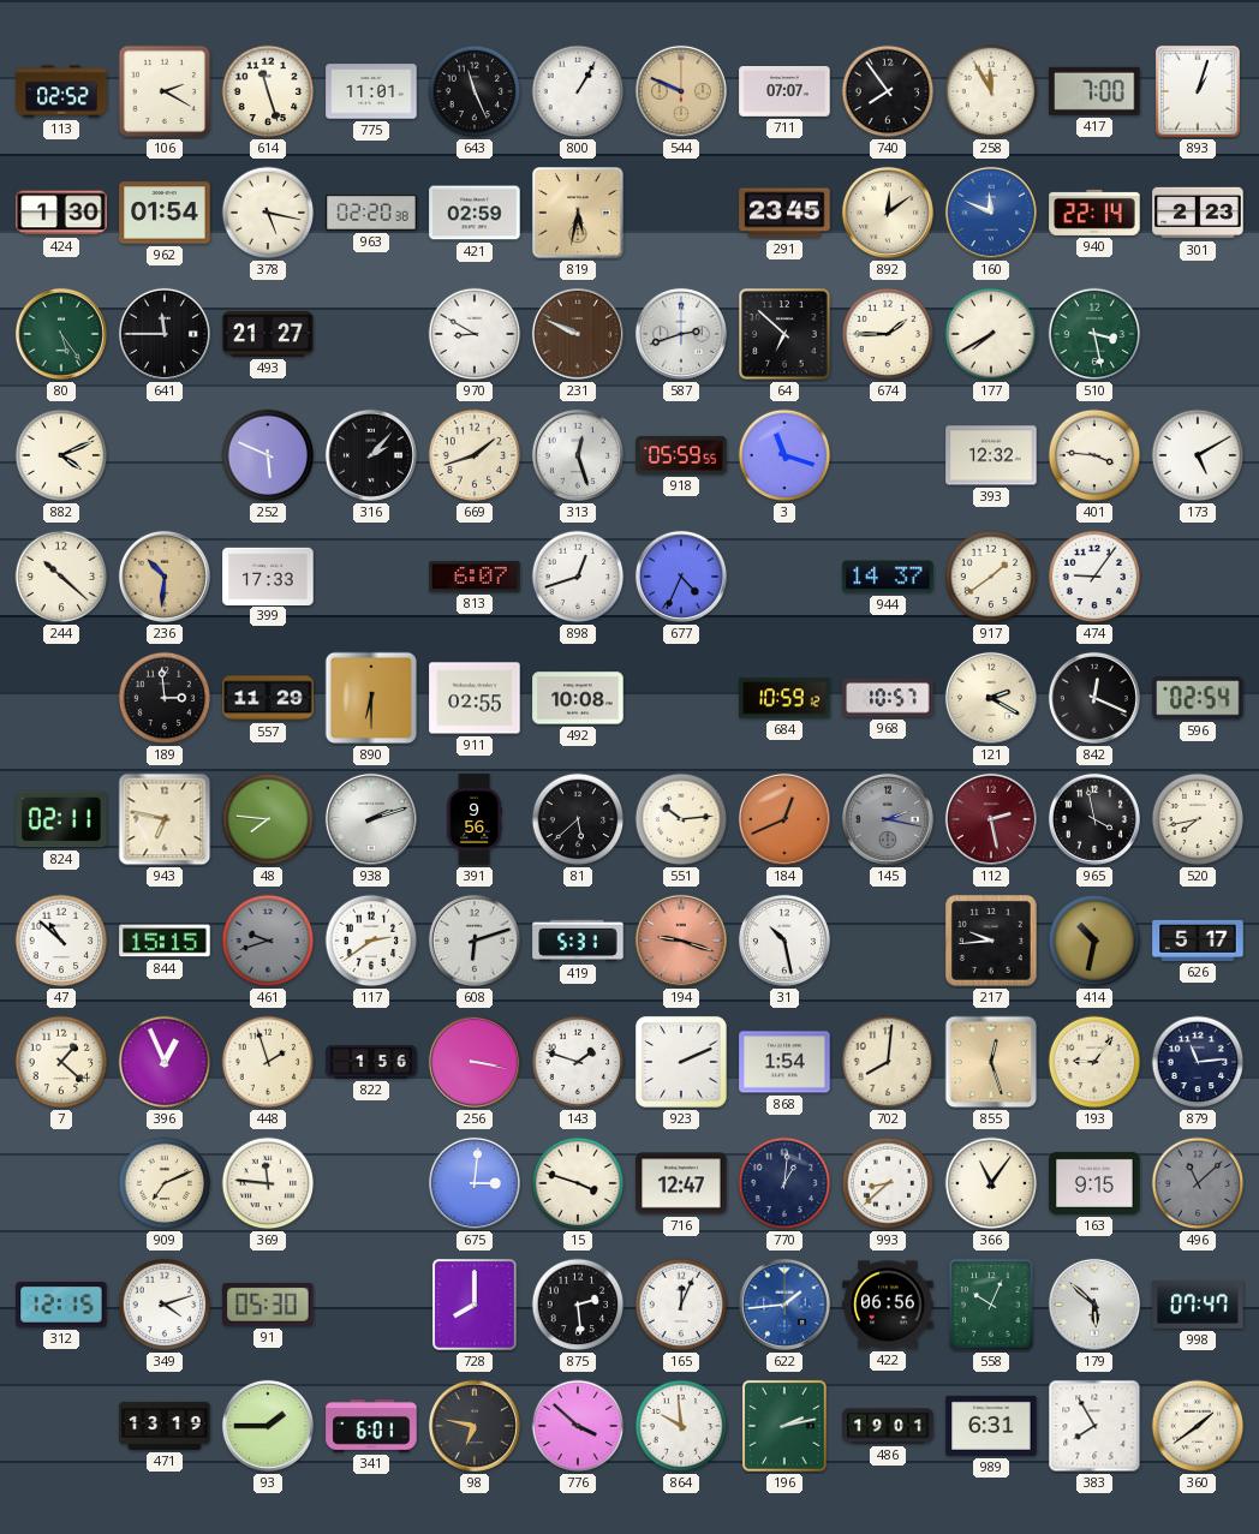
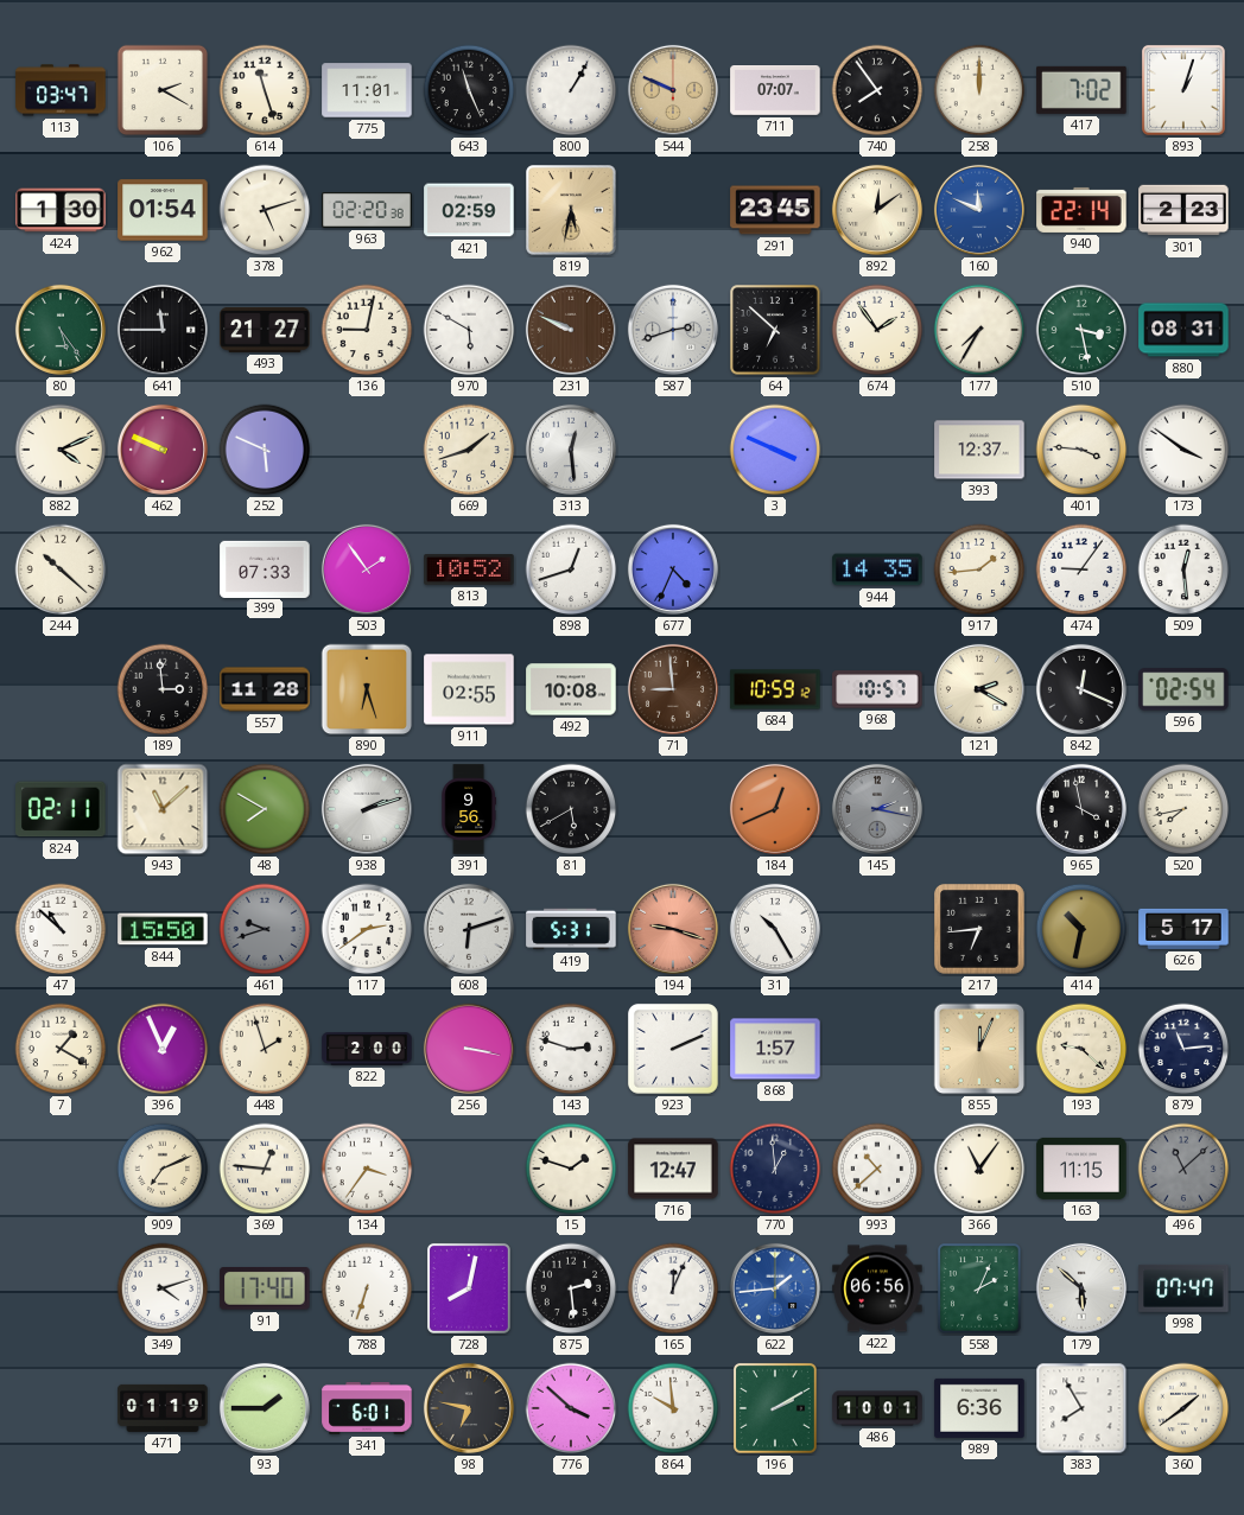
113: 02:52 -> 03:47
258: 11:55 -> 12:00
417: 7:00 -> 7:02
378: 5:17 -> 5:12
136: none -> 9:02
970: 8:50 -> 5:50
674: 1:45 -> 1:54
177: 7:40 -> 7:35
880: none -> 08:31
462: none -> 9:49
316: 2:07 -> none
313: 12:27 -> 12:29
918: 05:59 -> none
3: 11:18 -> 3:49
393: 12:32 -> 12:37
173: 5:10 -> 3:51
236: 10:31 -> none
399: 17:33 -> 07:33
503: none -> 1:54
813: 6:07 -> 10:52
944: 14:37 -> 14:35
917: 1:39 -> 1:44
509: none -> 12:29
557: 11:29 -> 11:28
890: 6:30 -> 6:27
71: none -> 8:59
943: 6:47 -> 11:08
48: 7:46 -> 7:50
81: 5:38 -> 5:40
551: 10:14 -> none
112: 2:28 -> none
844: 15:15 -> 15:50
31: 10:28 -> 10:25
217: 9:44 -> 6:44
7: 1:22 -> 1:20
822: 1:56 -> 2:00
143: 1:48 -> 2:48
868: 1:54 -> 1:57
702: 8:01 -> none
855: 12:27 -> 12:04
193: 9:06 -> 9:22
369: 11:46 -> 12:46
134: none -> 3:36
675: 3:01 -> none
15: 3:48 -> 1:48
770: 1:01 -> 12:59
993: 8:38 -> 10:38
163: 9:15 -> 11:15
312: 12:15 -> none
91: 05:30 -> 17:40
788: none -> 6:33
728: 8:00 -> 8:02
558: 10:04 -> 2:04
471: 13:19 -> 01:19
196: 2:13 -> 2:10
486: 19:01 -> 10:01
989: 6:31 -> 6:36
